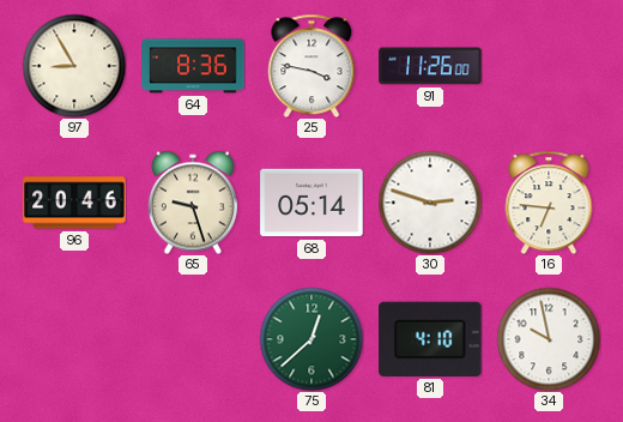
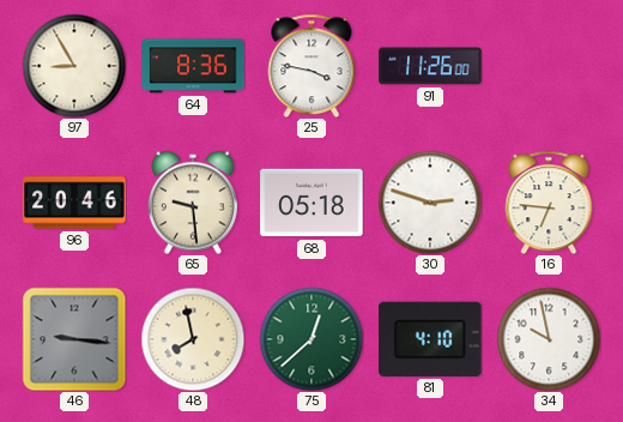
65: 9:27 -> 9:29
68: 05:14 -> 05:18
46: none -> 9:16
48: none -> 7:58
